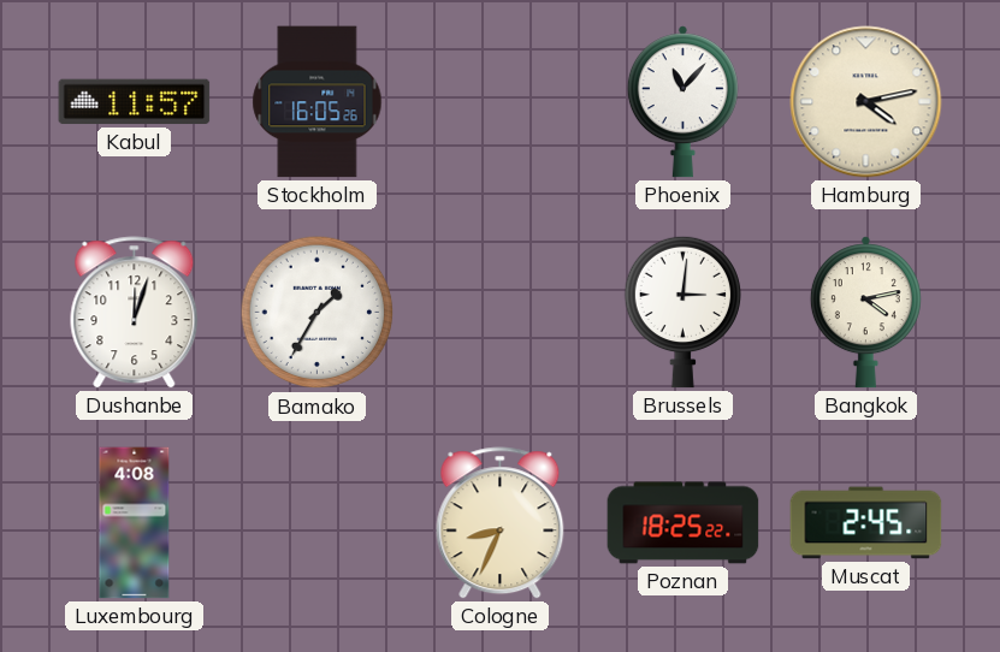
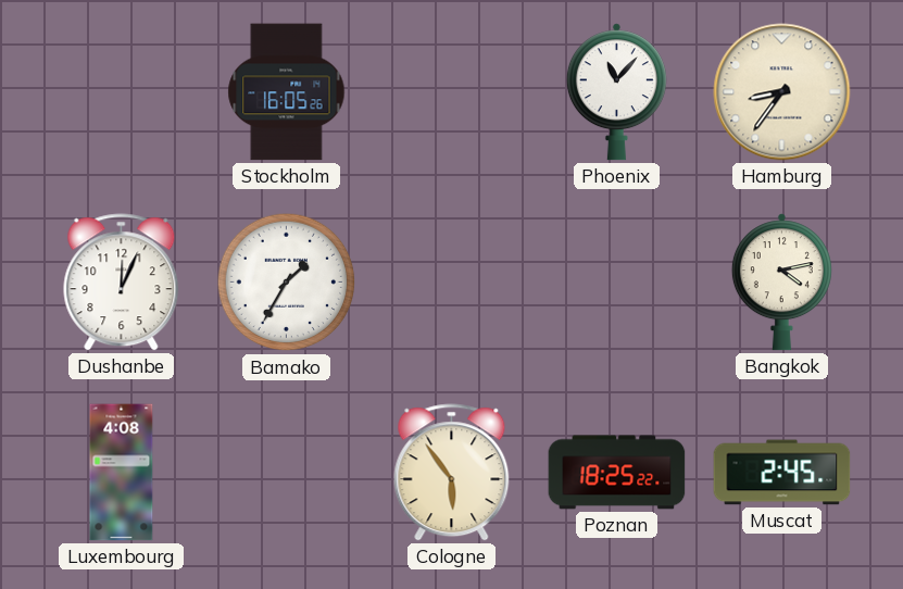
Kabul: 11:57 -> none
Hamburg: 4:13 -> 8:36
Dushanbe: 12:03 -> 12:04
Brussels: 3:01 -> none
Cologne: 8:34 -> 5:54
